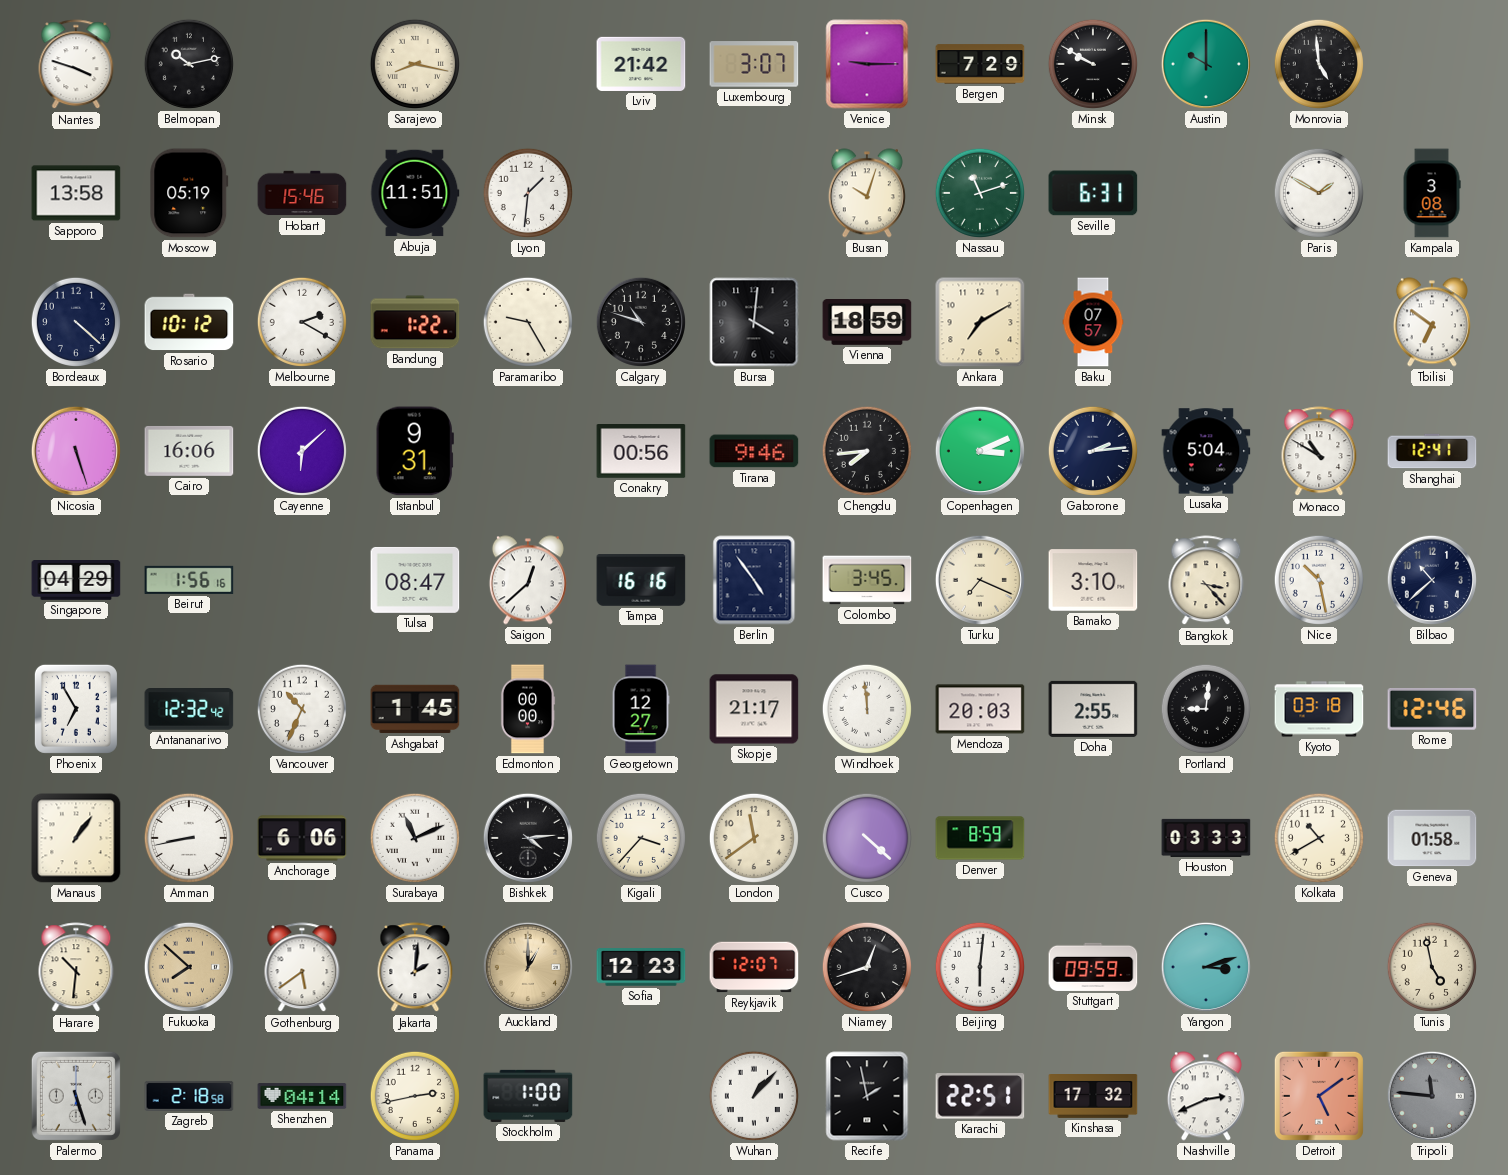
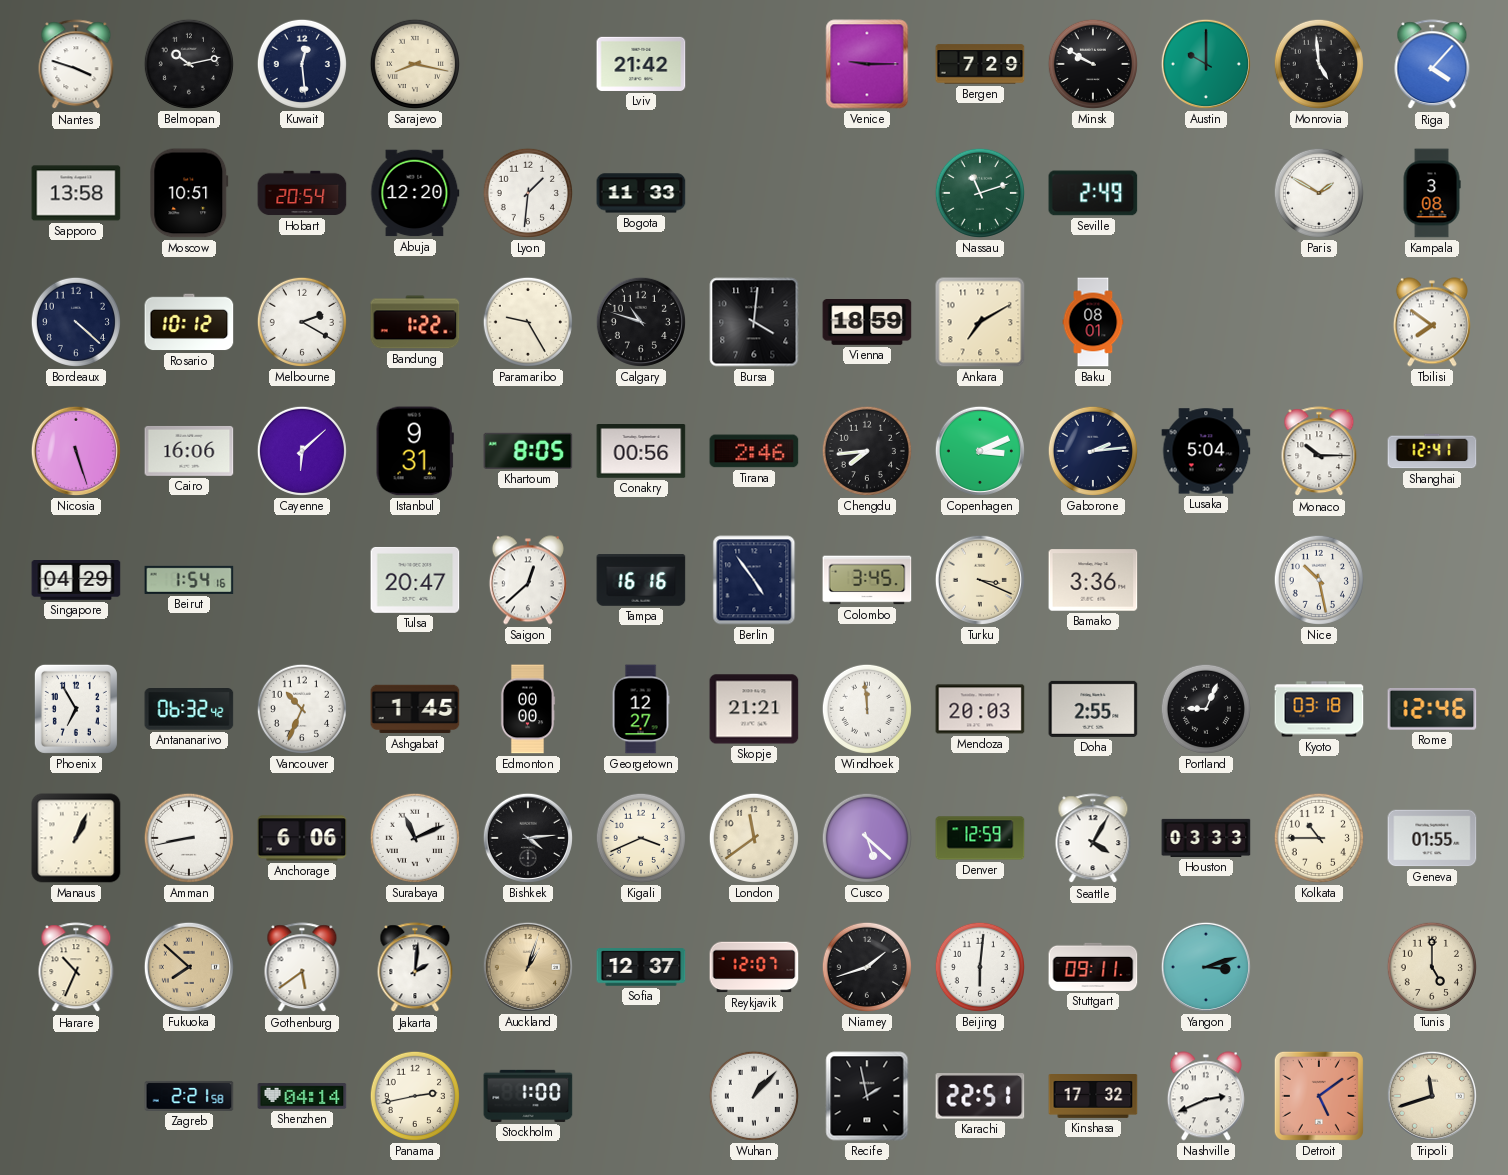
Kuwait: none -> 12:29
Luxembourg: 3:07 -> none
Riga: none -> 4:07
Moscow: 05:19 -> 10:51
Hobart: 15:46 -> 20:54
Abuja: 11:51 -> 12:20
Bogota: none -> 11:33
Busan: 10:03 -> none
Seville: 6:31 -> 2:49
Baku: 07:57 -> 08:01
Tbilisi: 6:51 -> 7:51
Khartoum: none -> 8:05
Tirana: 9:46 -> 2:46
Monaco: 10:50 -> 10:15
Beirut: 1:56 -> 1:54
Tulsa: 08:47 -> 20:47
Turku: 7:19 -> 3:19
Bamako: 3:10 -> 3:36
Bangkok: 3:23 -> none
Bilbao: 10:38 -> none
Antananarivo: 12:32 -> 06:32
Skopje: 21:17 -> 21:21
Portland: 9:01 -> 9:04
Manaus: 1:06 -> 1:04
Kigali: 3:37 -> 3:41
Cusco: 4:22 -> 5:22
Denver: 8:59 -> 12:59
Seattle: none -> 4:05
Kolkata: 10:40 -> 10:45
Geneva: 01:58 -> 01:55
Harare: 10:31 -> 10:34
Auckland: 1:00 -> 1:03
Sofia: 12:23 -> 12:37
Niamey: 12:42 -> 1:42
Stuttgart: 09:59 -> 09:11
Tunis: 4:58 -> 5:00
Palermo: 5:27 -> none
Zagreb: 2:18 -> 2:21
Tripoli: 11:46 -> 11:42
Tripoli dial: grey -> cream
